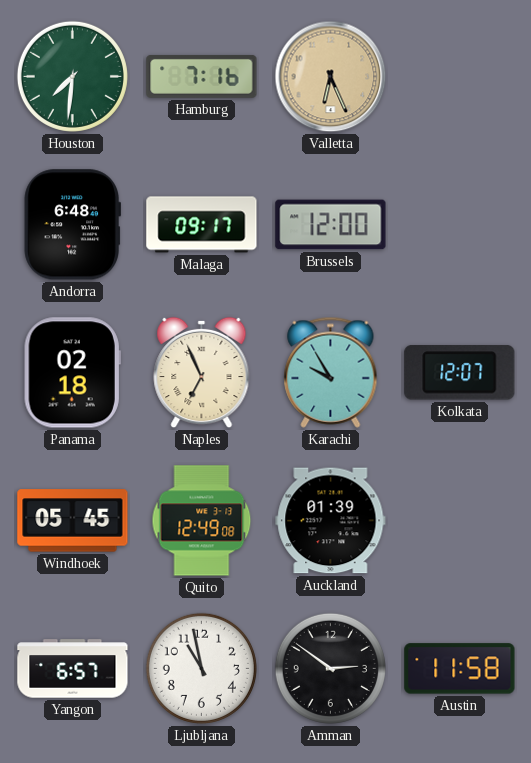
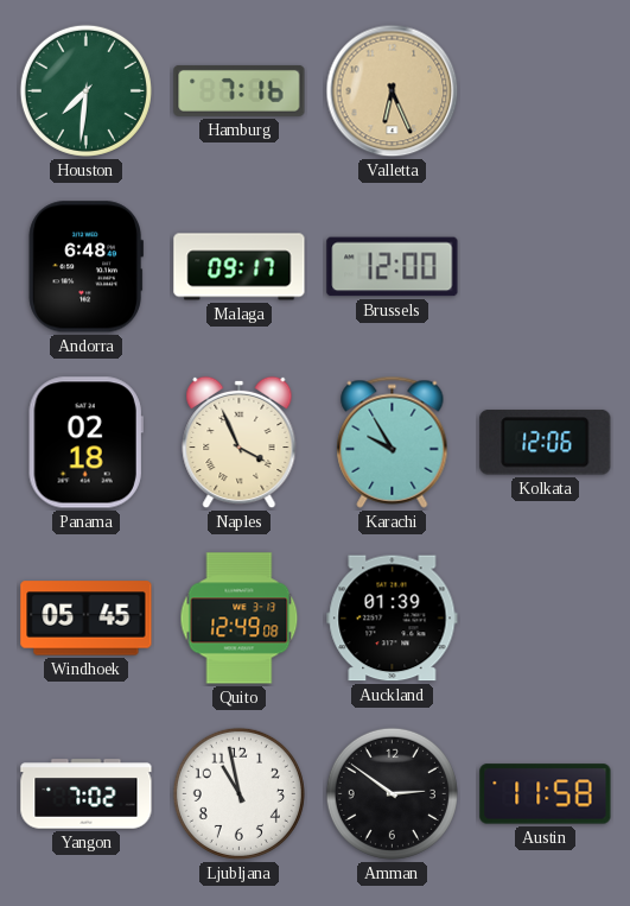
Naples: 6:56 -> 3:56
Kolkata: 12:07 -> 12:06
Yangon: 6:57 -> 7:02
